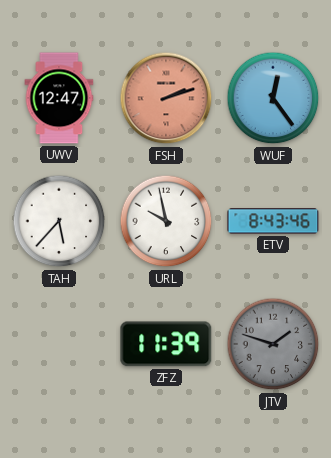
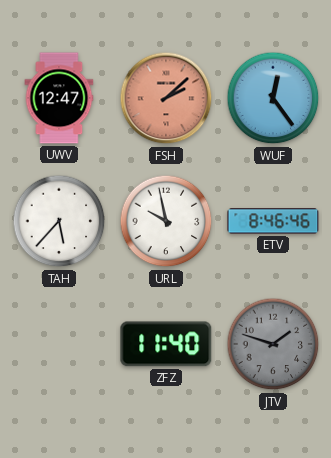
FSH: 2:12 -> 2:08
ETV: 8:43 -> 8:46
ZFZ: 11:39 -> 11:40
